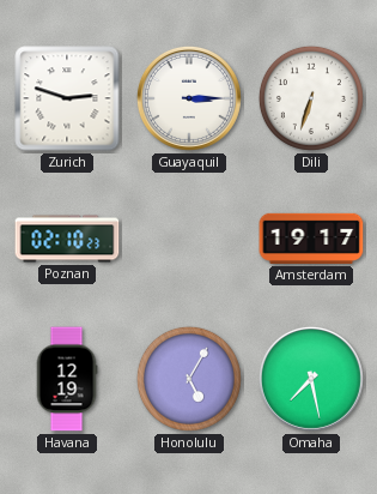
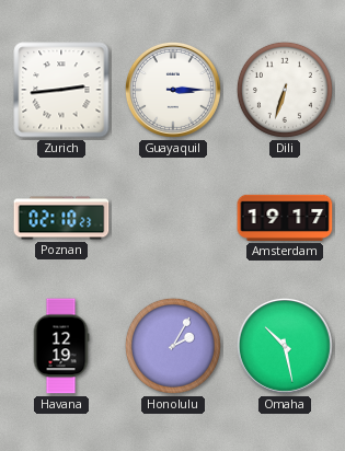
Zurich: 2:48 -> 2:44
Honolulu: 5:05 -> 2:05
Omaha: 7:28 -> 10:28
